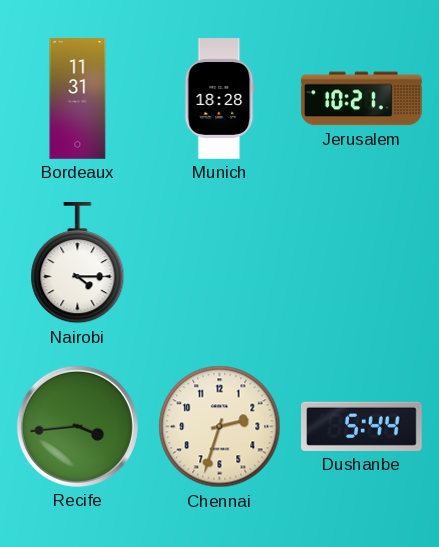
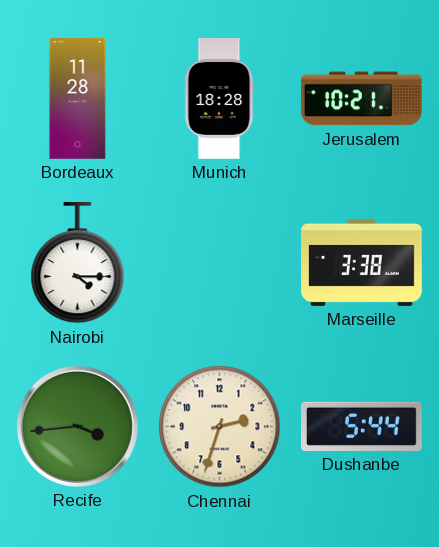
Bordeaux: 11:31 -> 11:28
Marseille: none -> 3:38
